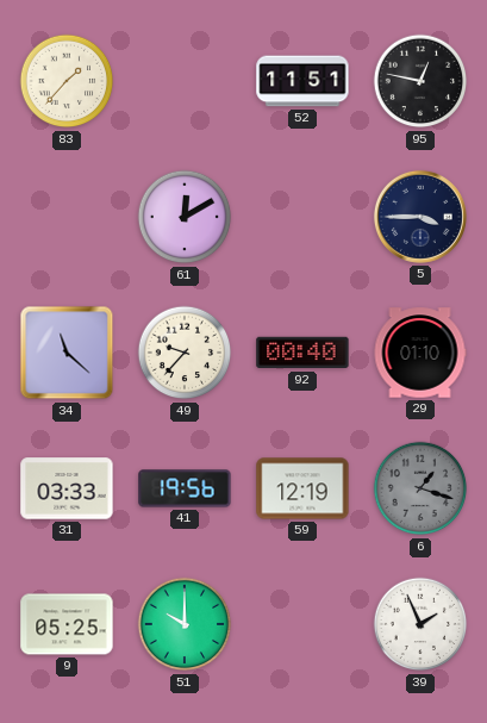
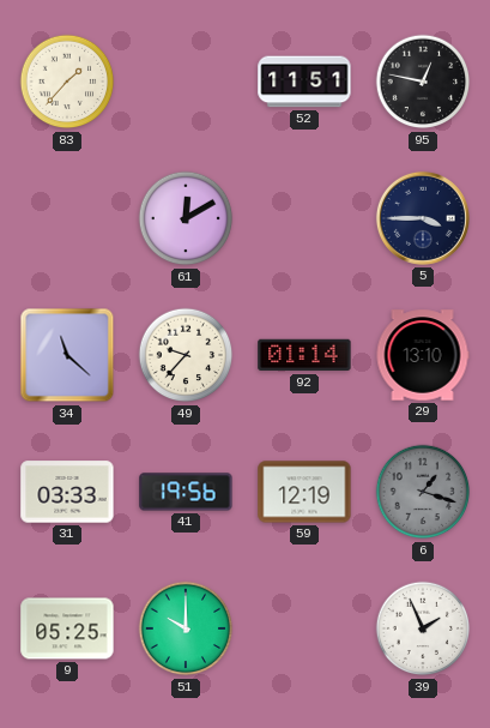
92: 00:40 -> 01:14
29: 01:10 -> 13:10
